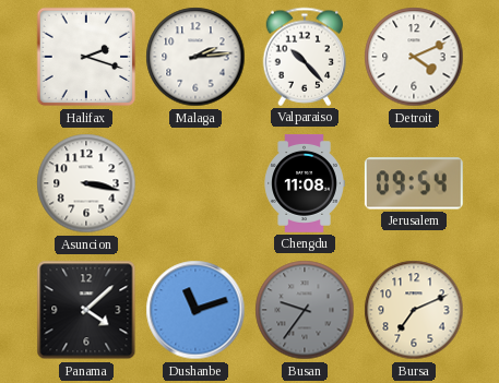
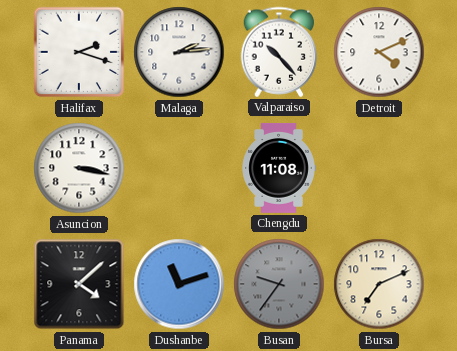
Jerusalem: 09:54 -> none
